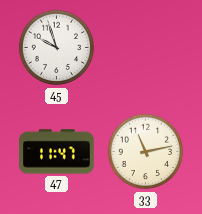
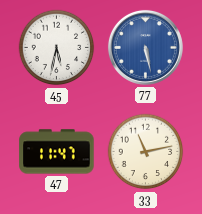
45: 9:57 -> 5:32
77: none -> 5:28
